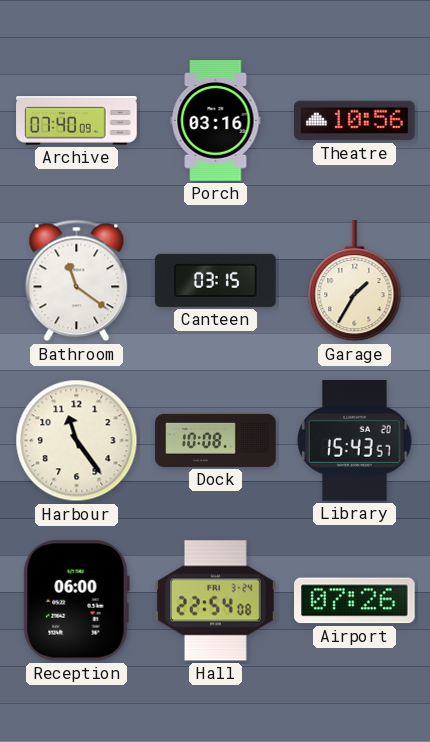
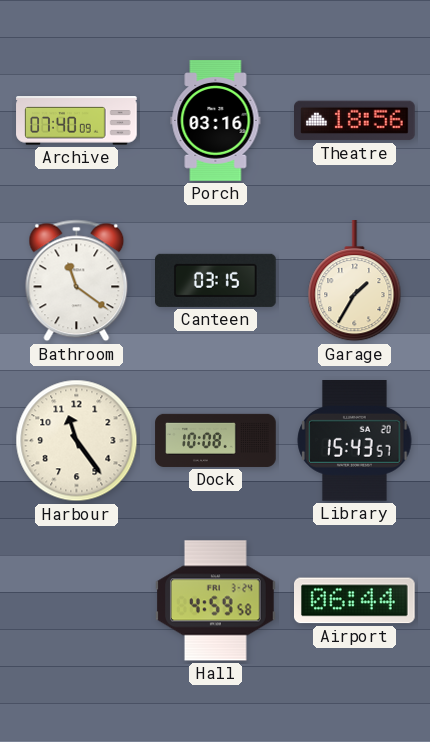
Theatre: 10:56 -> 18:56
Reception: 06:00 -> none
Hall: 22:54 -> 4:59
Airport: 07:26 -> 06:44
